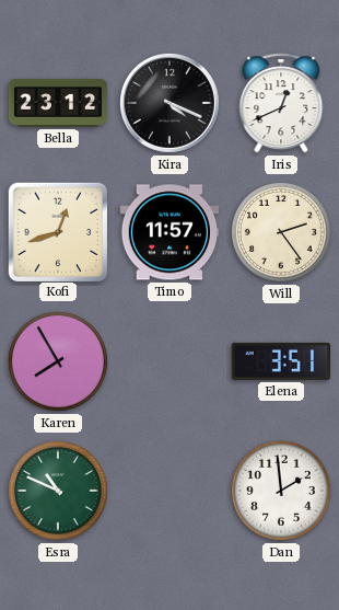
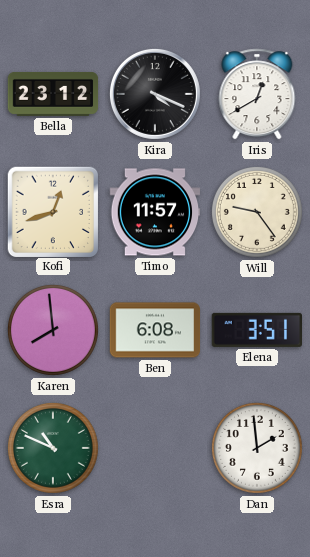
Iris: 12:41 -> 12:40
Will: 2:24 -> 9:24
Karen: 7:55 -> 7:59
Ben: none -> 6:08
